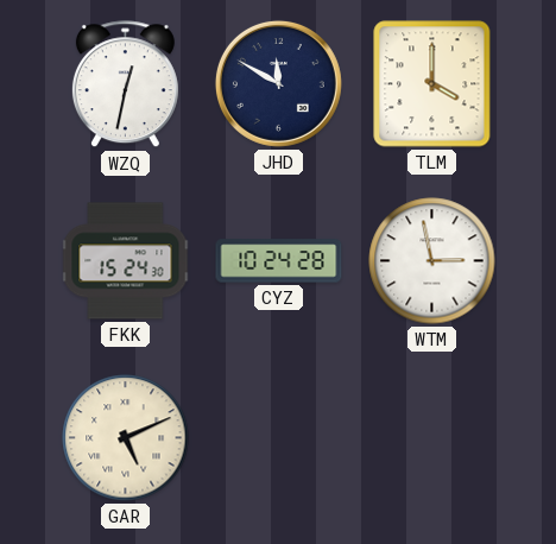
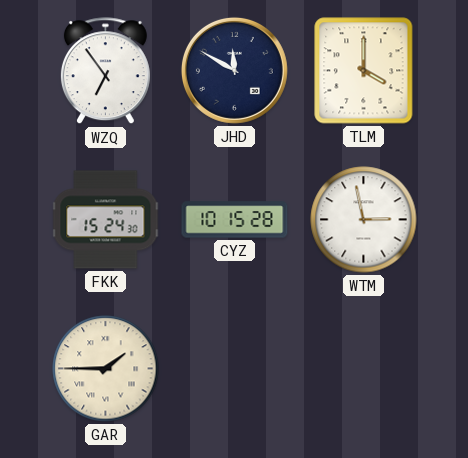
WZQ: 12:32 -> 6:54
CYZ: 10:24 -> 10:15
GAR: 5:11 -> 1:45
